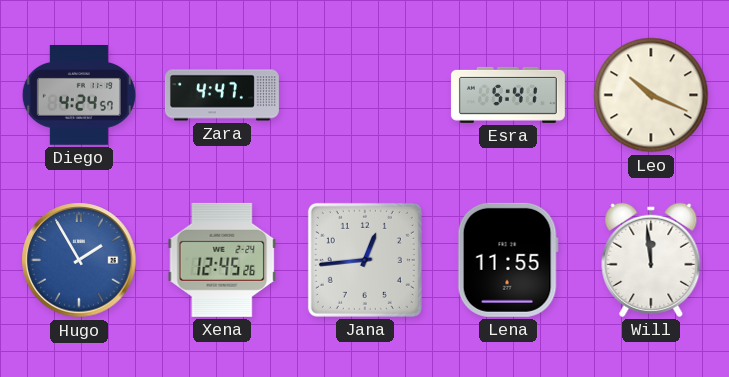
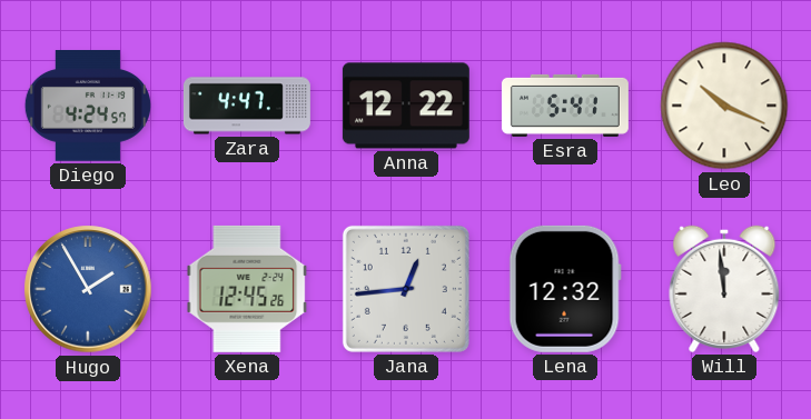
Anna: none -> 12:22
Lena: 11:55 -> 12:32
